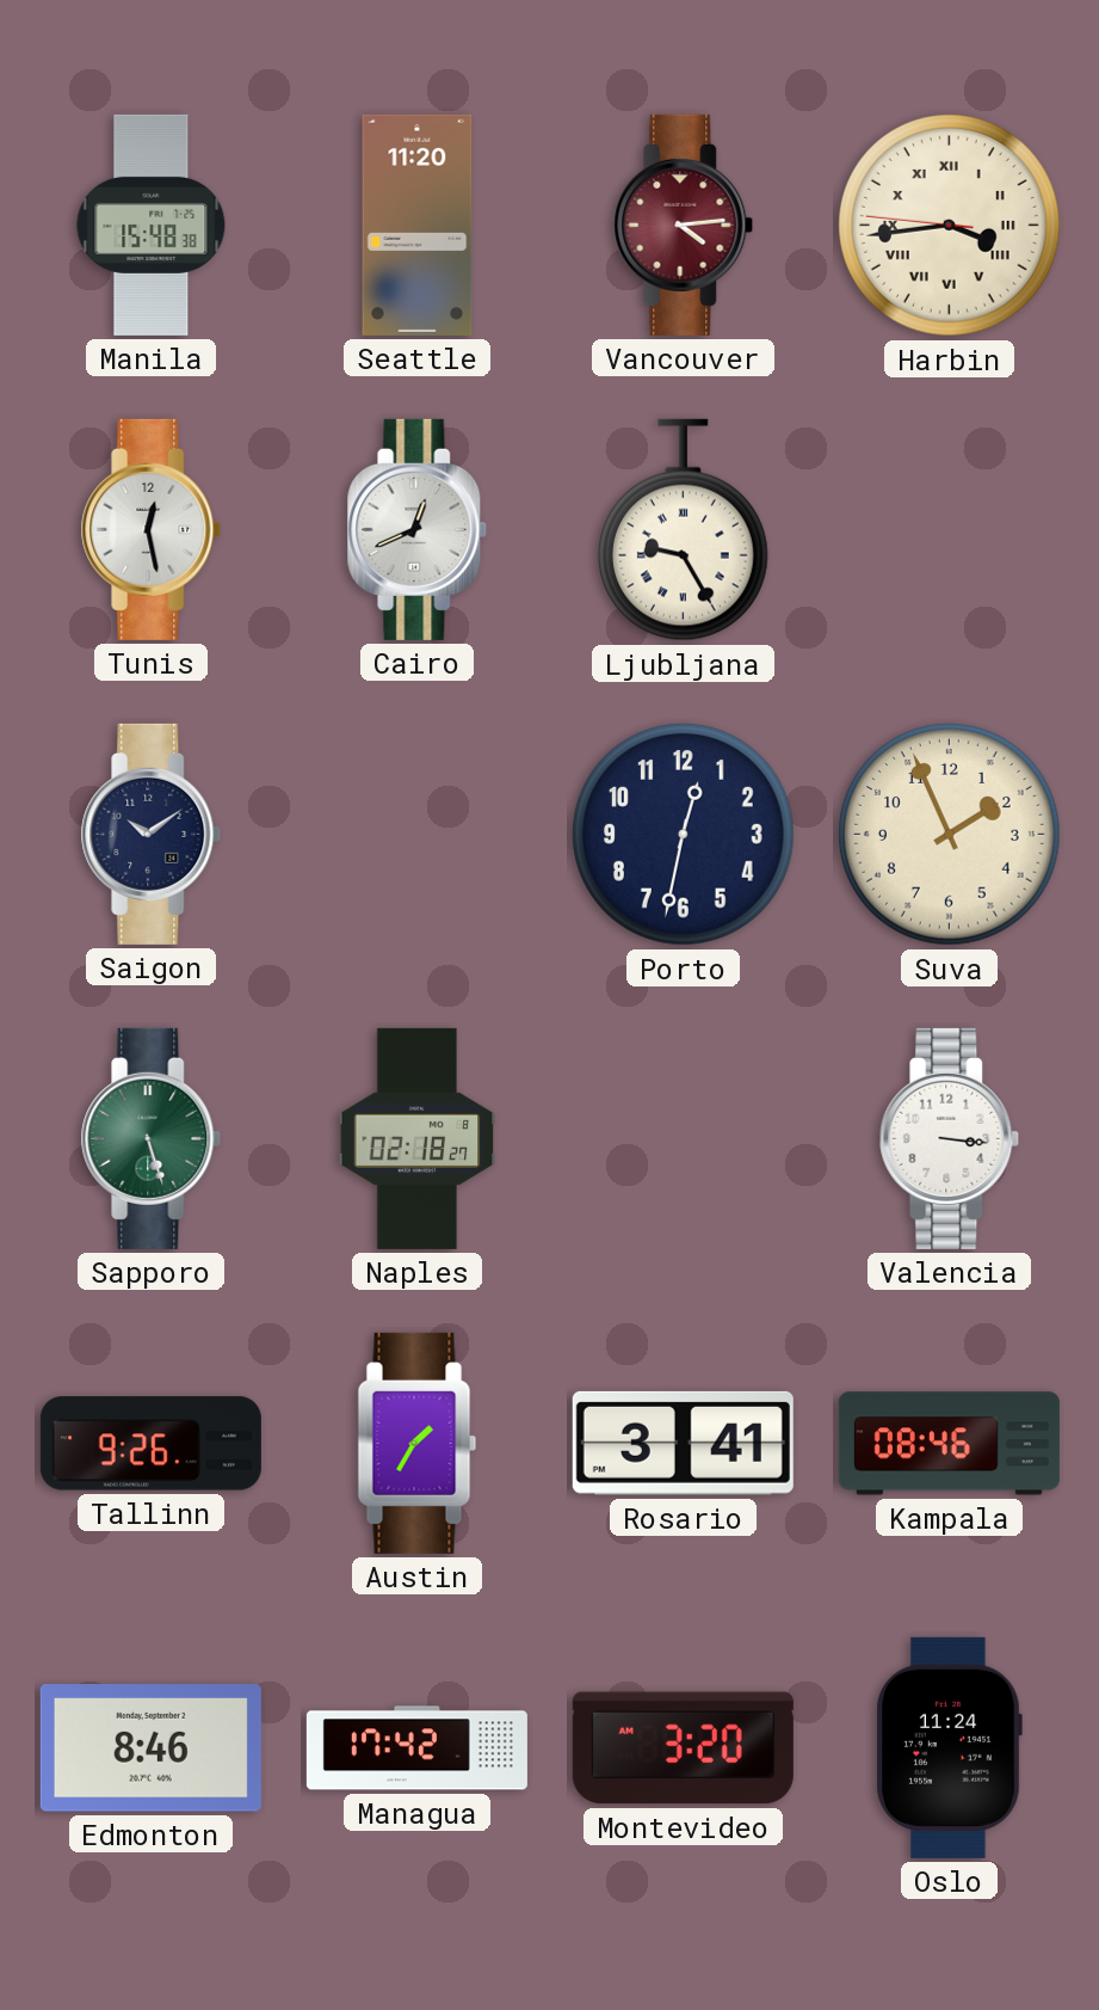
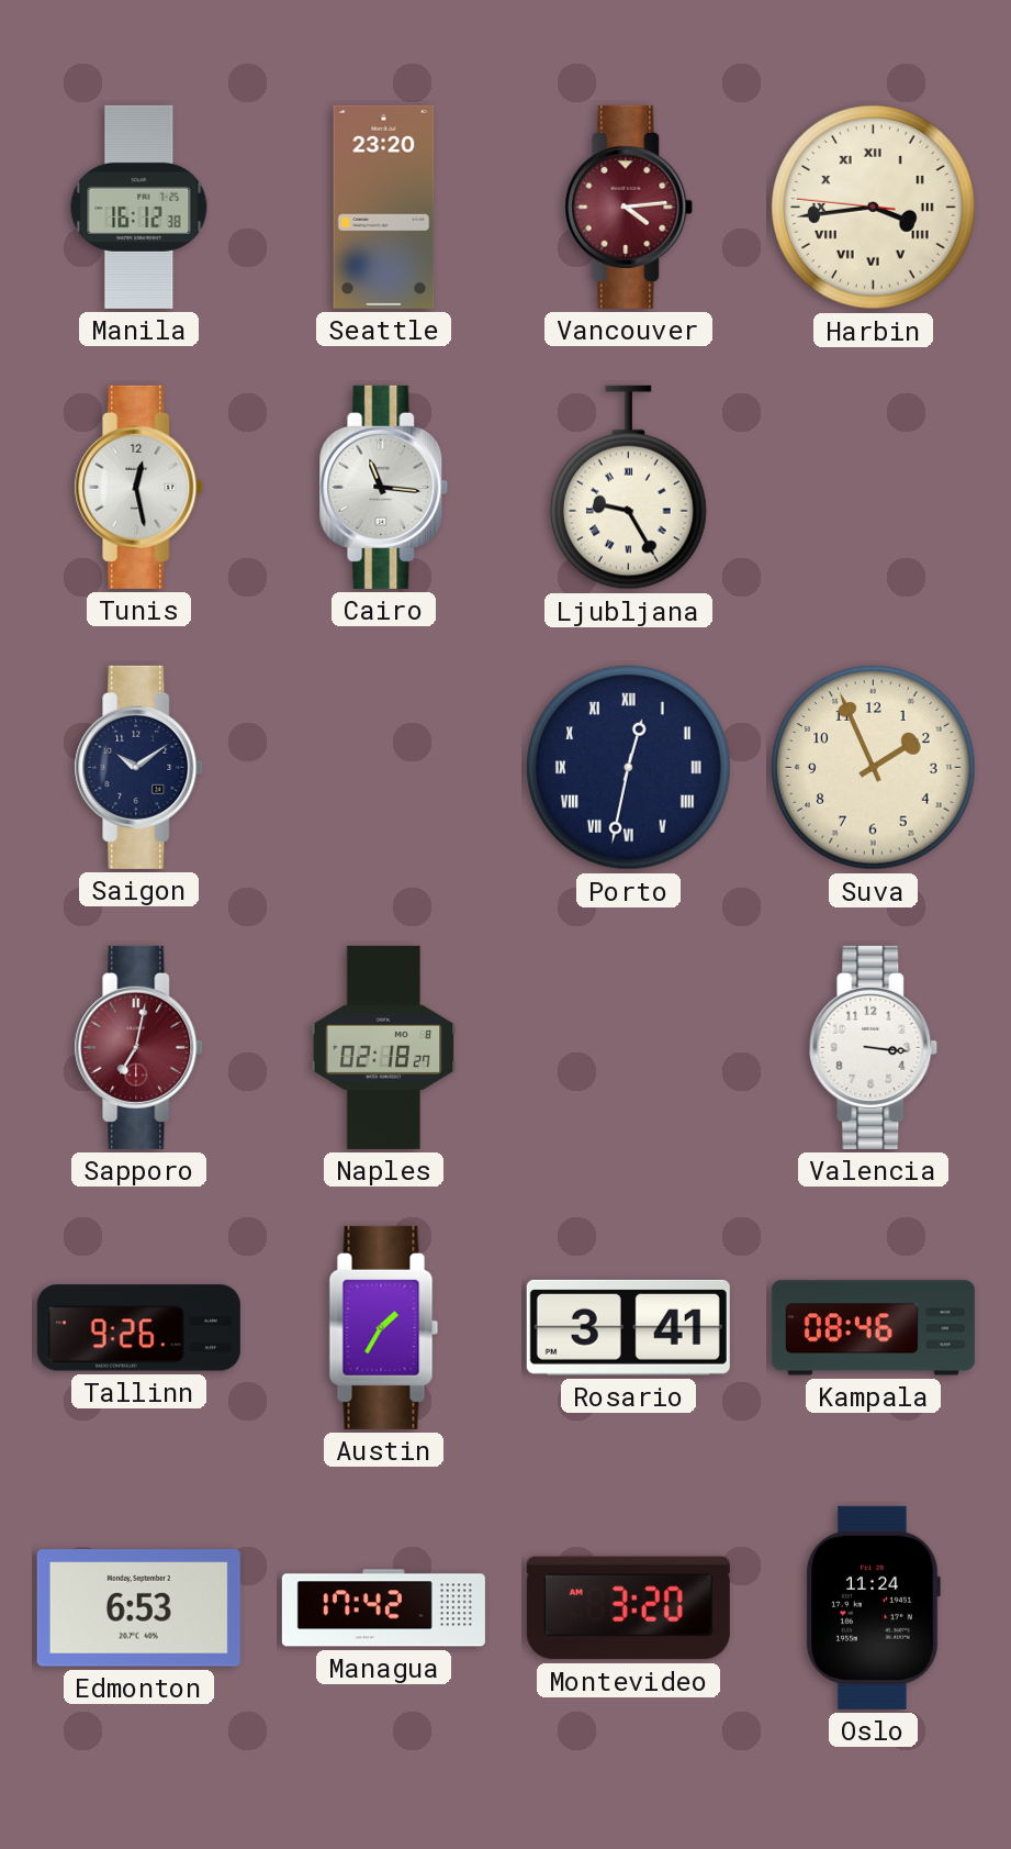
Manila: 15:48 -> 16:12
Seattle: 11:20 -> 23:20
Cairo: 12:41 -> 11:16
Porto numerals: Arabic -> Roman
Sapporo: 5:27 -> 7:02
Sapporo dial: green -> burgundy
Edmonton: 8:46 -> 6:53
